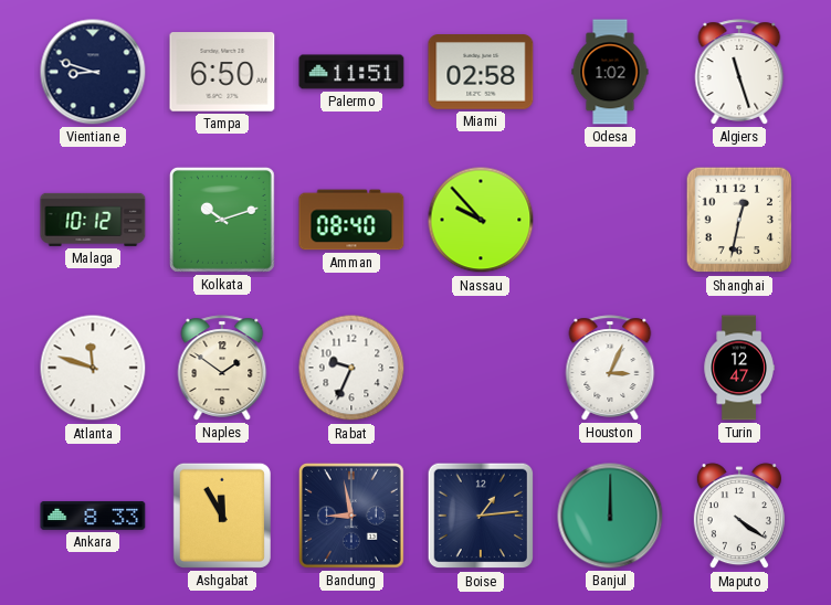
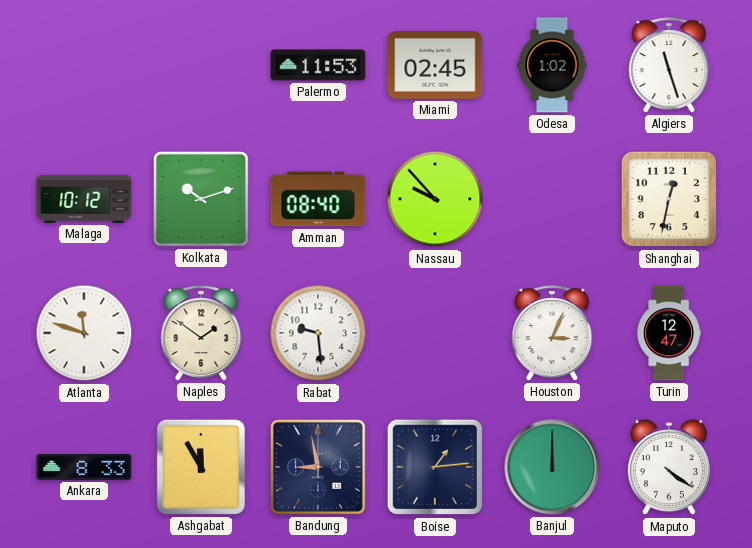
Vientiane: 8:48 -> none
Tampa: 6:50 -> none
Palermo: 11:51 -> 11:53
Miami: 02:58 -> 02:45
Rabat: 9:34 -> 9:29
